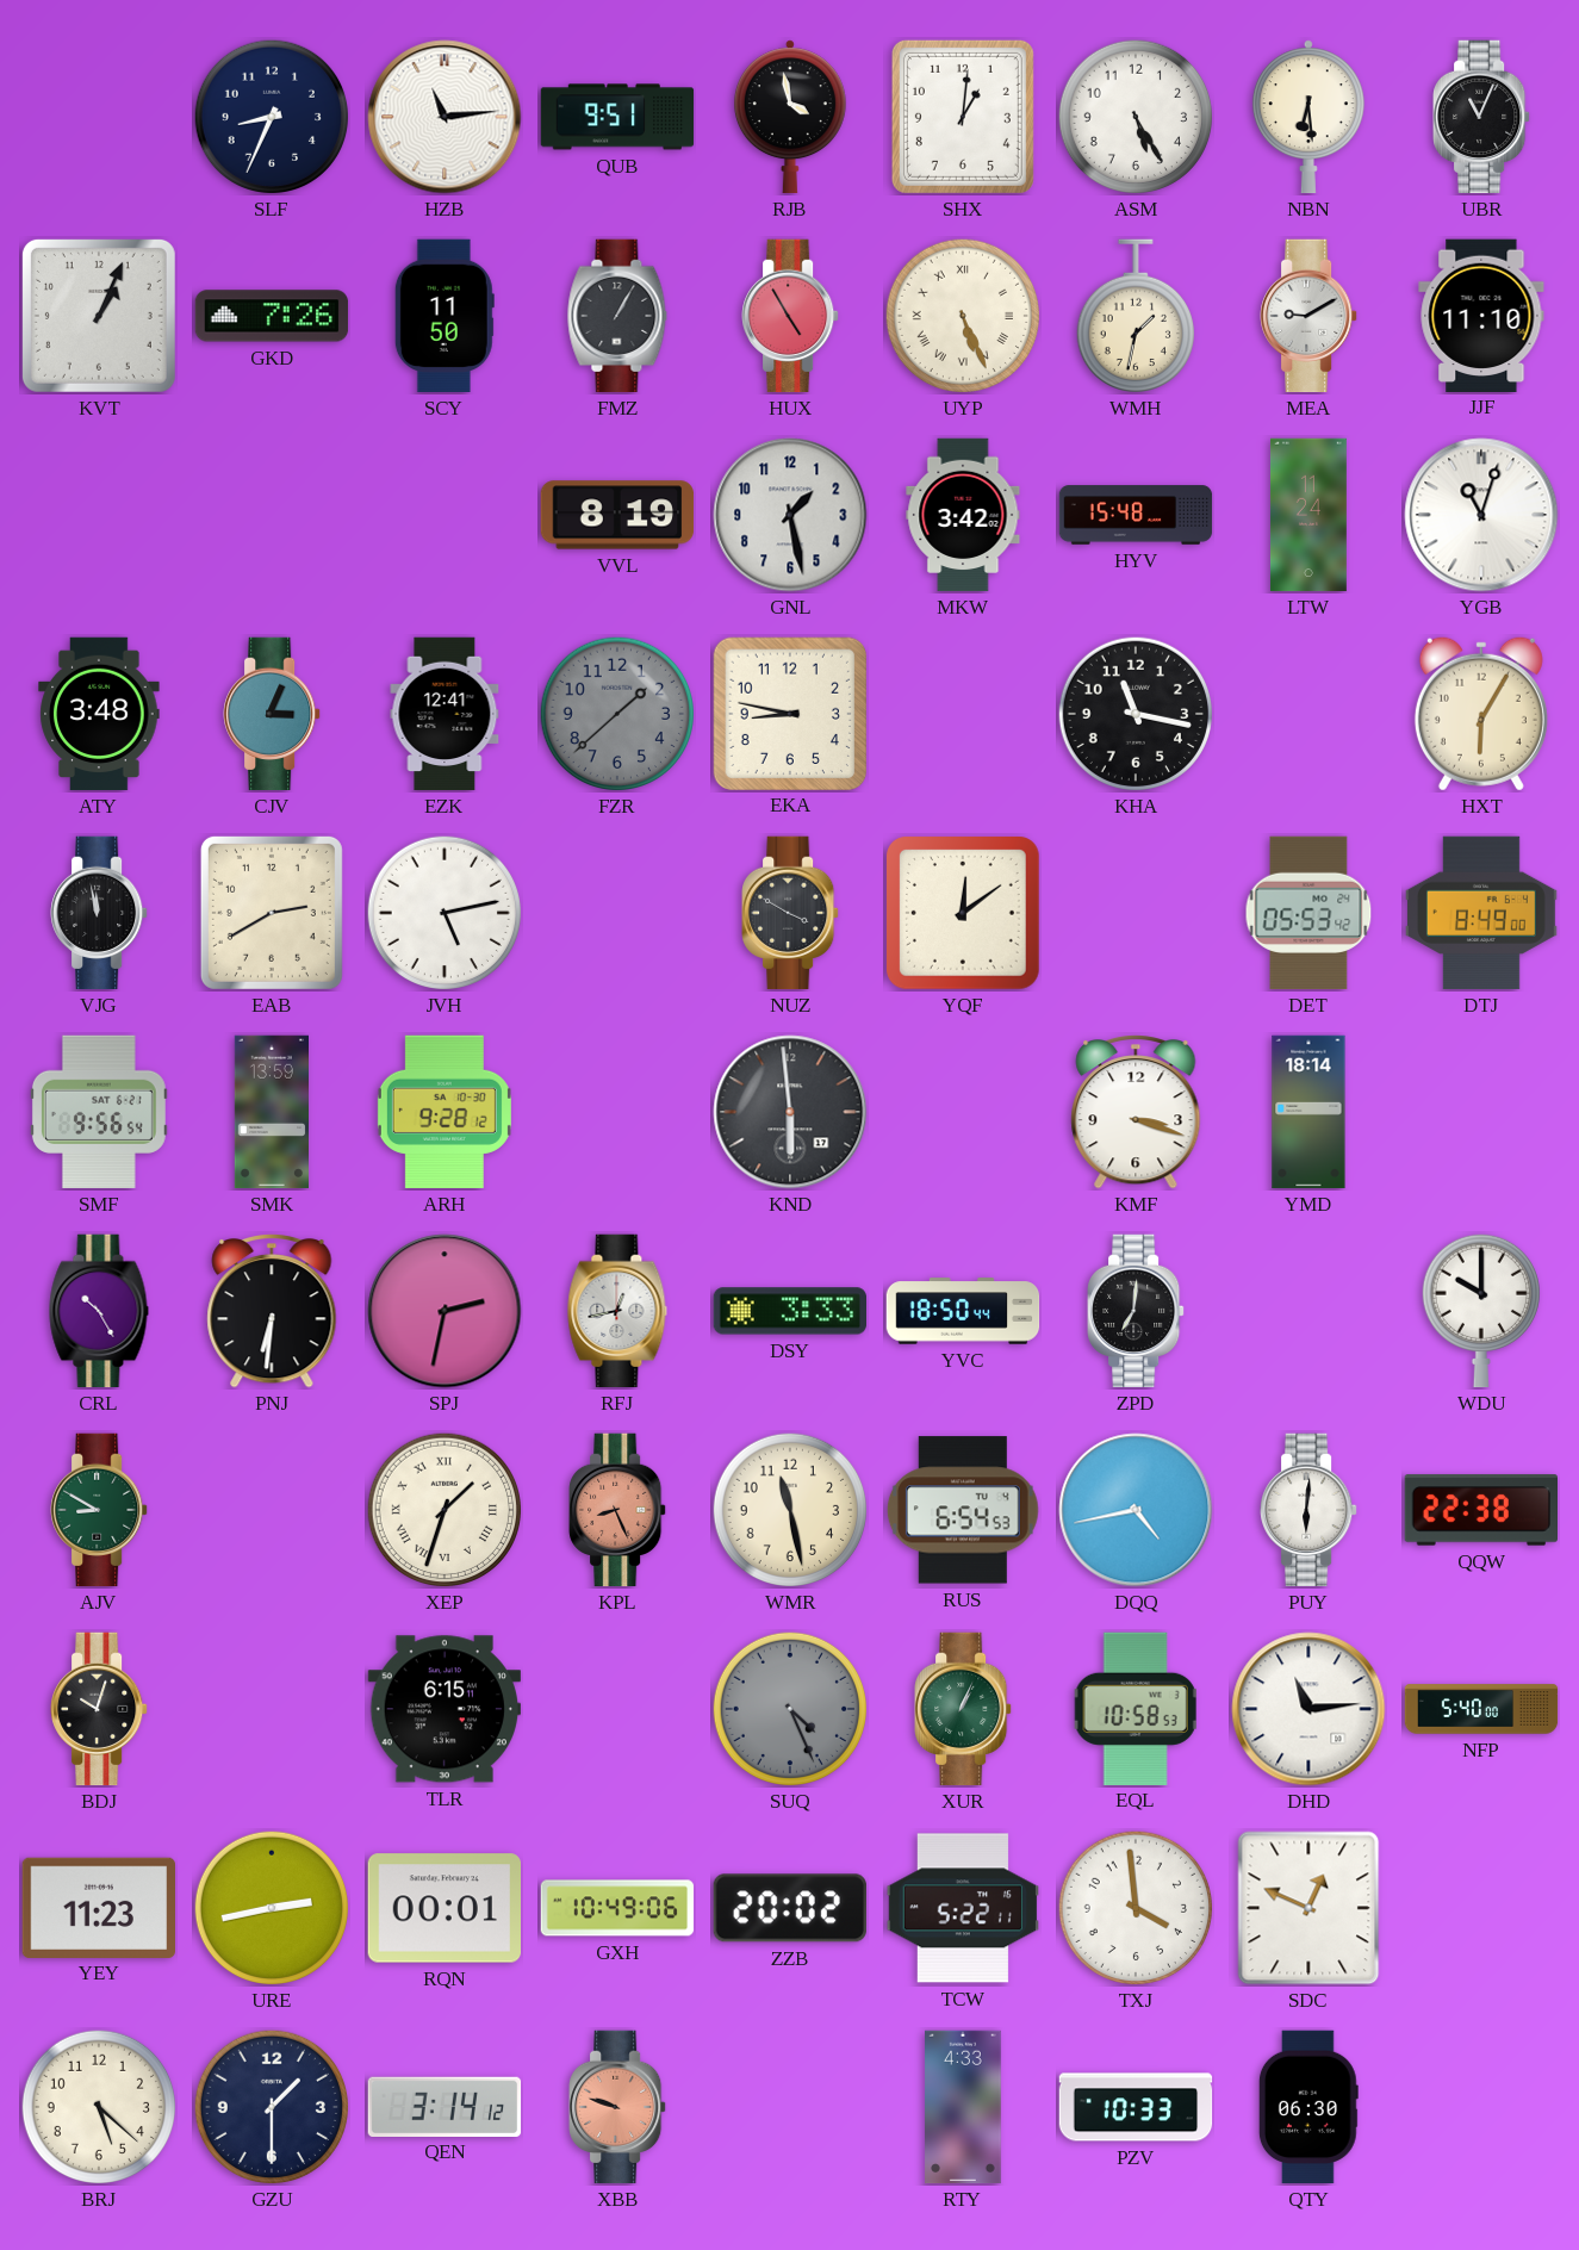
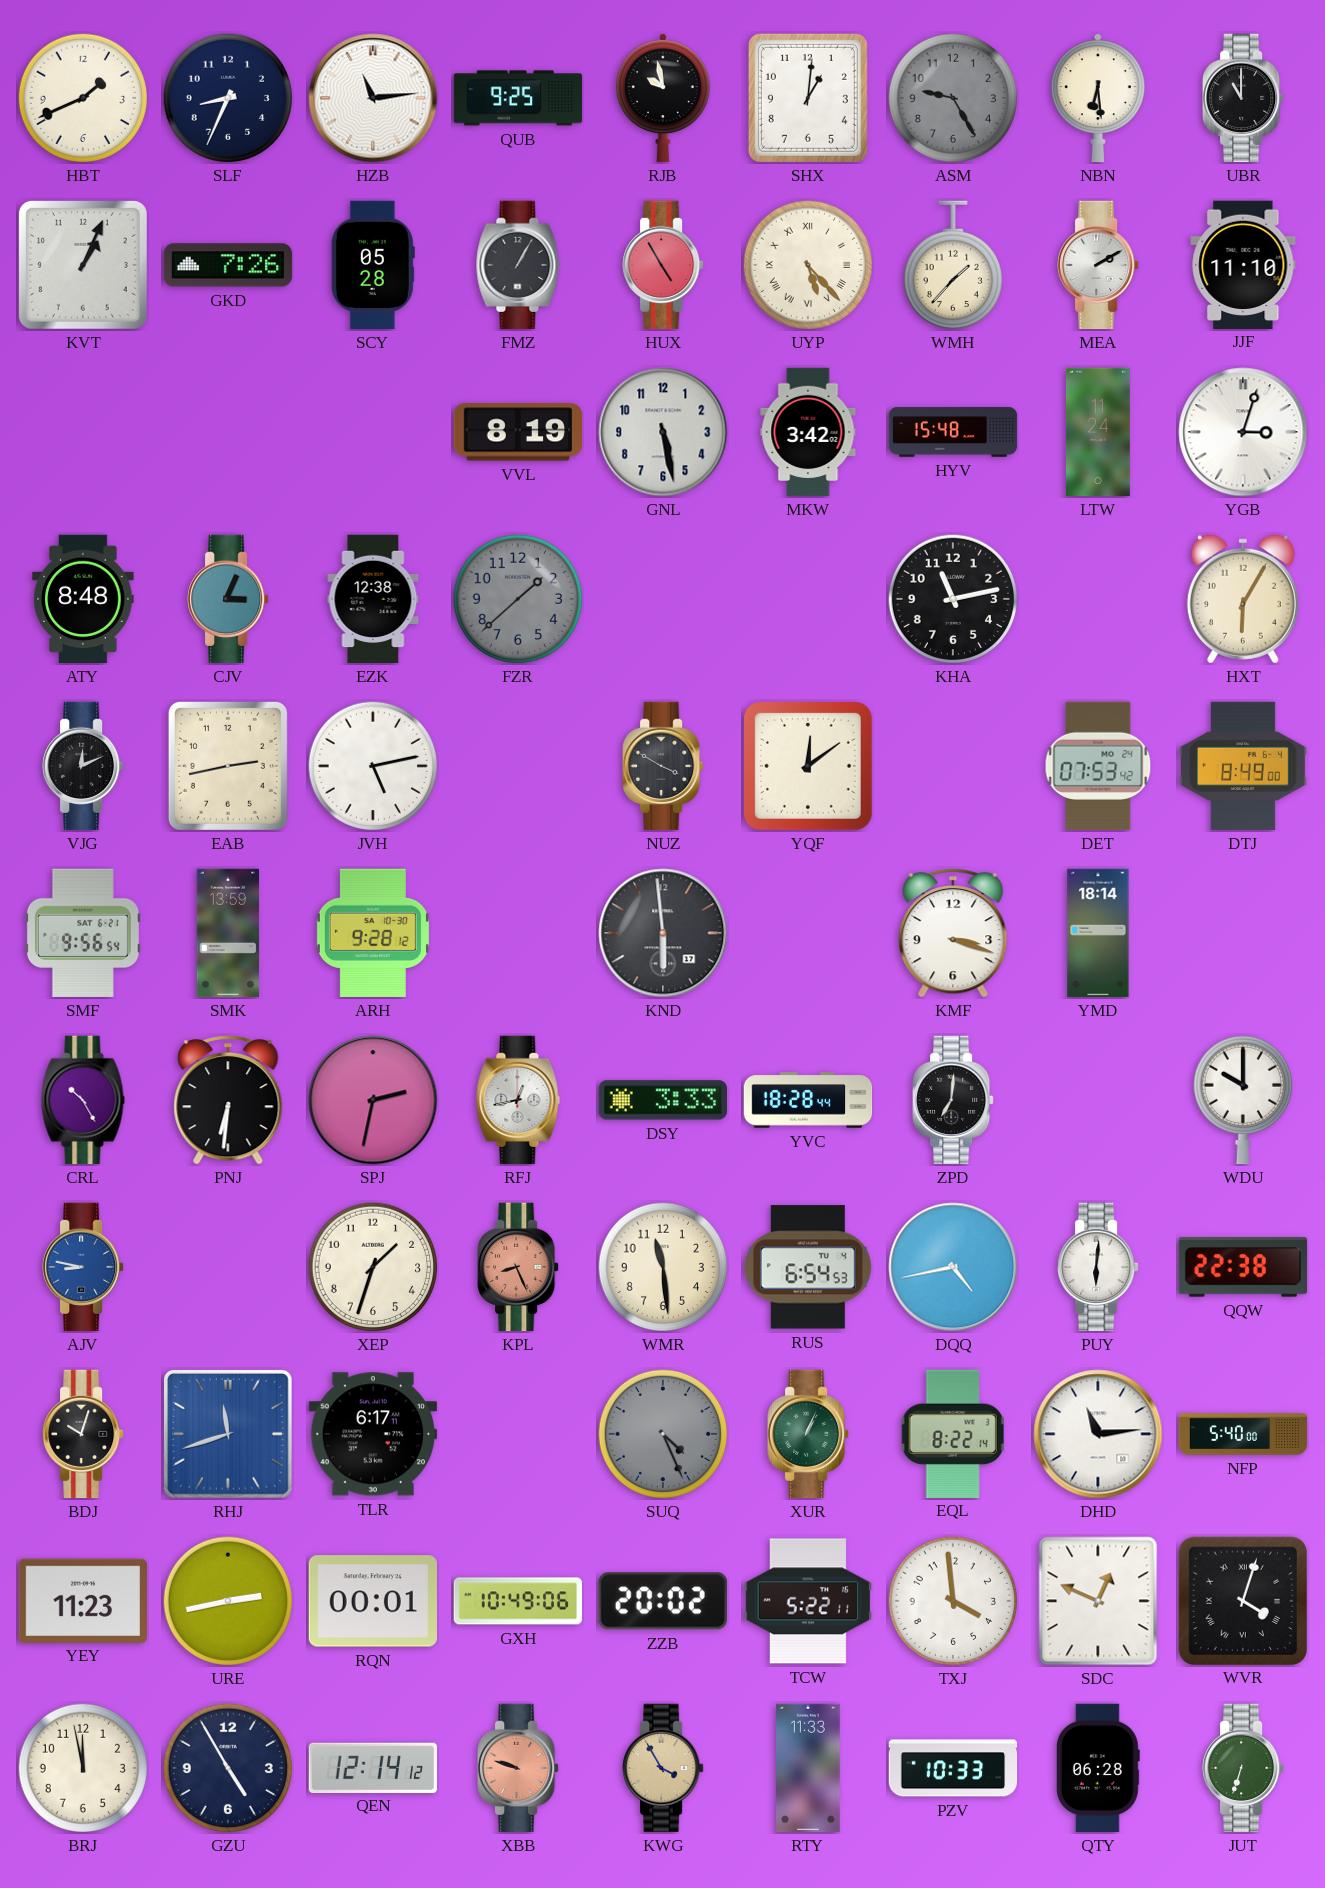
HBT: none -> 1:41
QUB: 9:51 -> 9:25
RJB: 3:58 -> 9:58
ASM: 5:25 -> 9:25
ASM dial: white -> grey
UBR: 11:04 -> 11:00
SCY: 11:50 -> 05:28
UYP: 5:26 -> 5:23
WMH: 1:32 -> 1:37
MEA: 9:10 -> 2:10
GNL: 1:28 -> 5:28
YGB: 11:03 -> 3:03
ATY: 3:48 -> 8:48
EZK: 12:41 -> 12:38
EKA: 8:47 -> none
KHA: 11:17 -> 11:13
VJG: 11:58 -> 12:11
EAB: 2:40 -> 2:43
DET: 05:53 -> 07:53
YVC: 18:50 -> 18:28
AJV: 8:50 -> 8:47
AJV dial: green -> blue
XEP numerals: Roman -> Arabic
WMR: 11:28 -> 11:29
RHJ: none -> 11:42
TLR: 6:15 -> 6:17
EQL: 10:58 -> 8:22
WVR: none -> 4:03
BRJ: 5:22 -> 11:58
GZU: 1:30 -> 4:55
QEN: 3:14 -> 12:14
KWG: none -> 3:55
RTY: 4:33 -> 11:33
QTY: 06:30 -> 06:28
JUT: none -> 6:33
